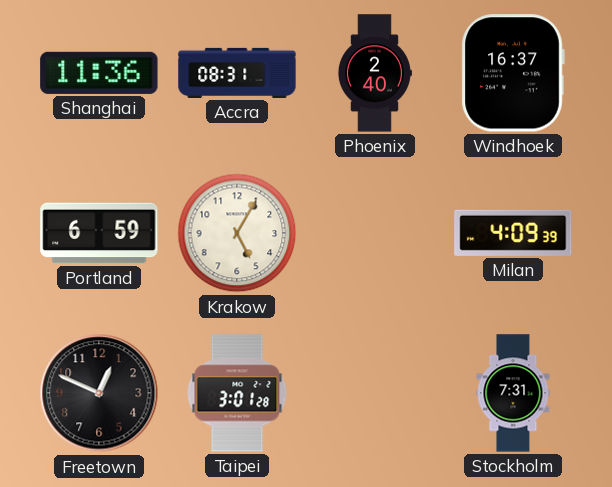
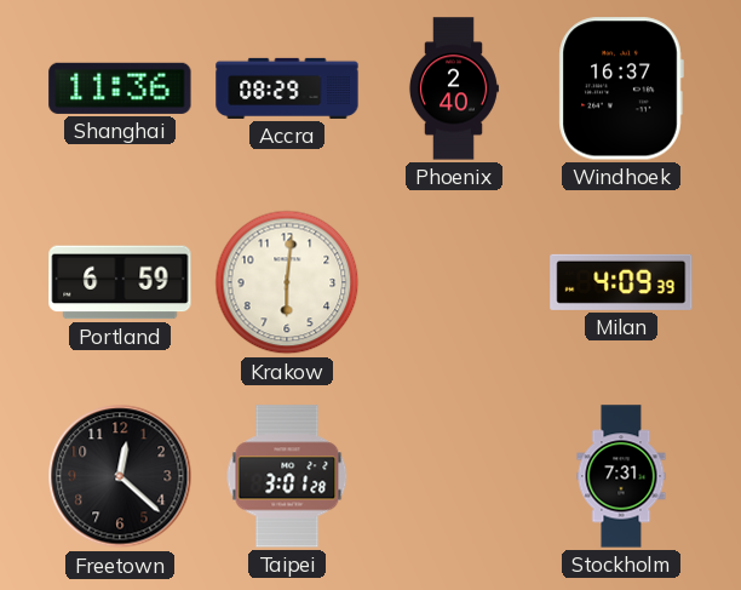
Accra: 08:31 -> 08:29
Krakow: 5:05 -> 6:01
Freetown: 12:49 -> 12:22
